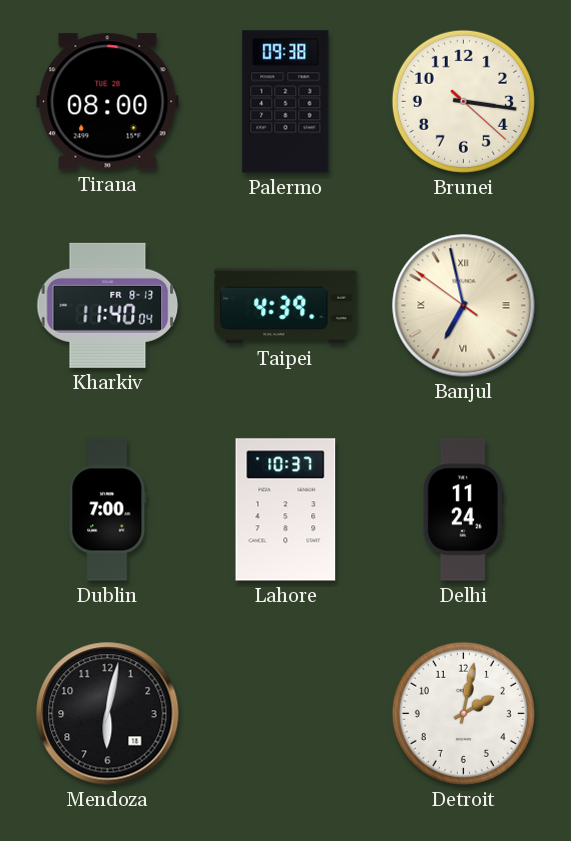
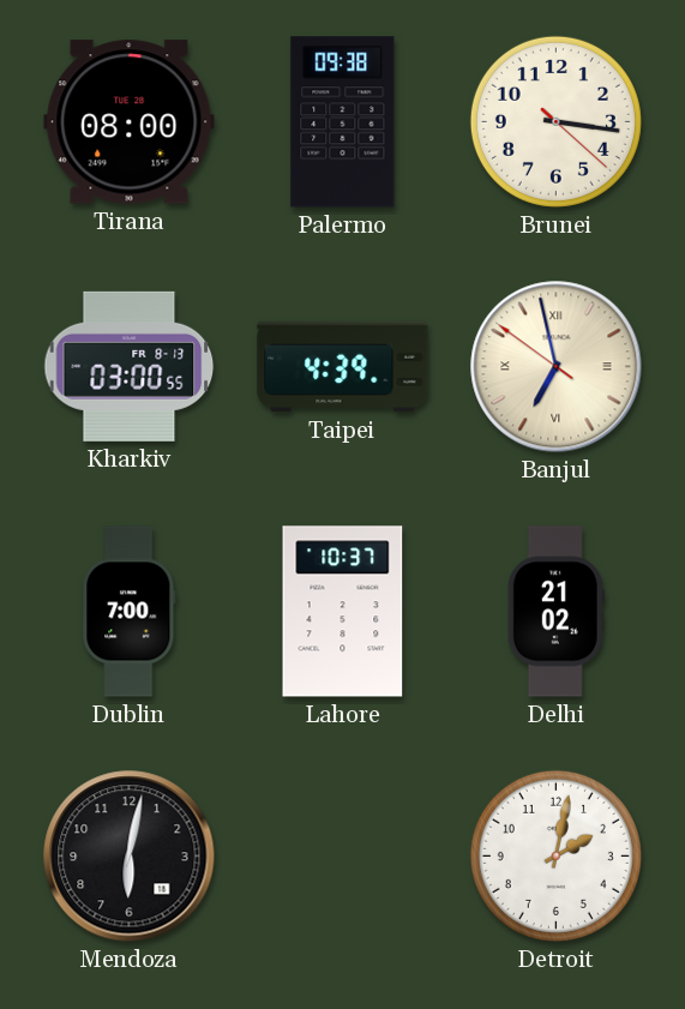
Kharkiv: 11:40 -> 03:00
Delhi: 11:24 -> 21:02
